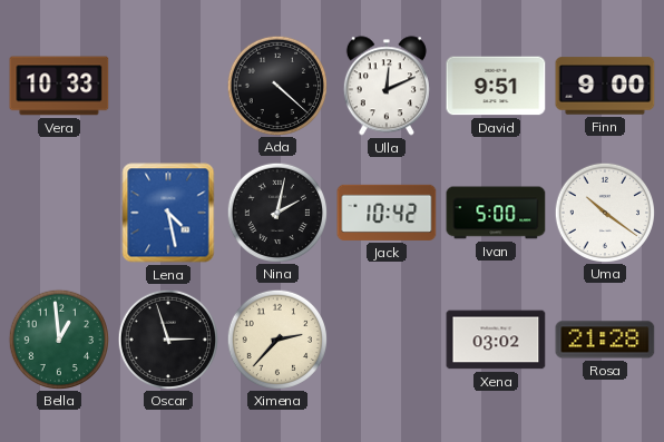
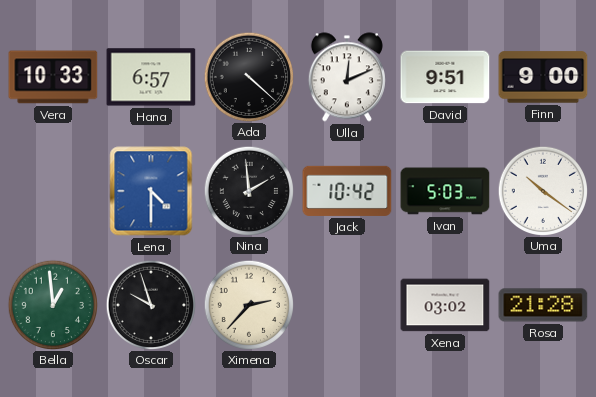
Hana: none -> 6:57
Lena: 4:28 -> 4:30
Nina: 2:02 -> 1:59
Ivan: 5:00 -> 5:03
Oscar: 2:57 -> 9:57
